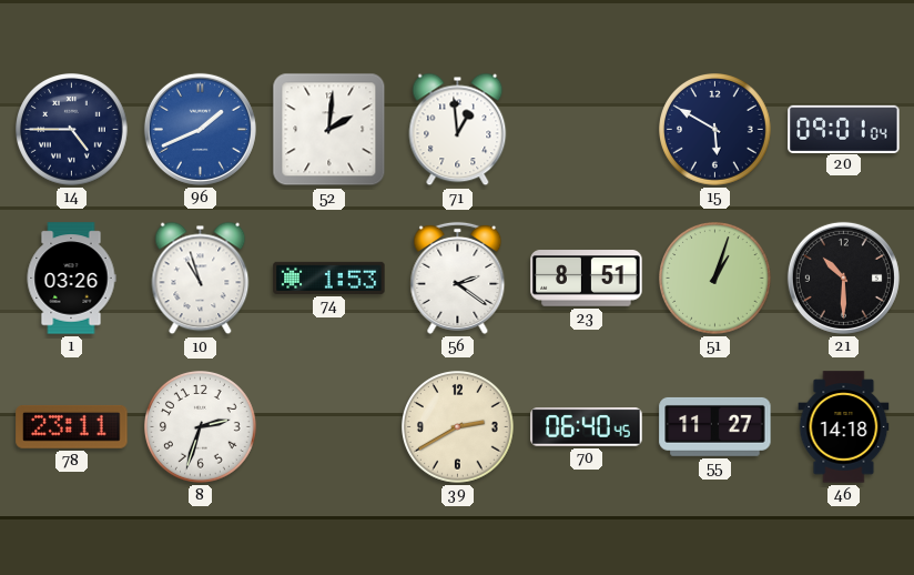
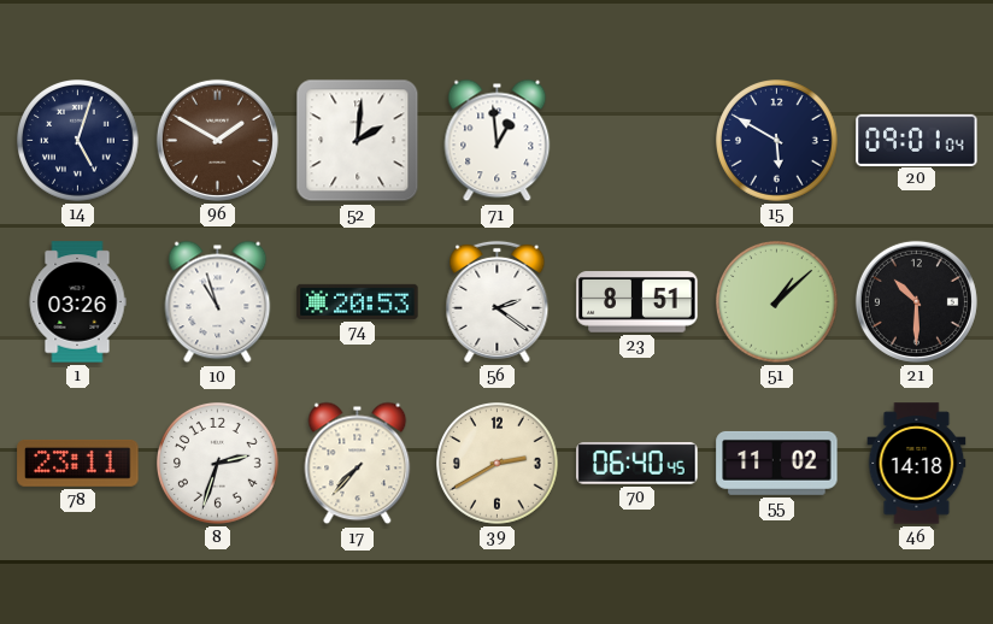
14: 4:45 -> 5:03
96: 1:41 -> 1:50
96 dial: blue -> brown
74: 1:53 -> 20:53
51: 1:03 -> 1:08
17: none -> 7:37
55: 11:27 -> 11:02
